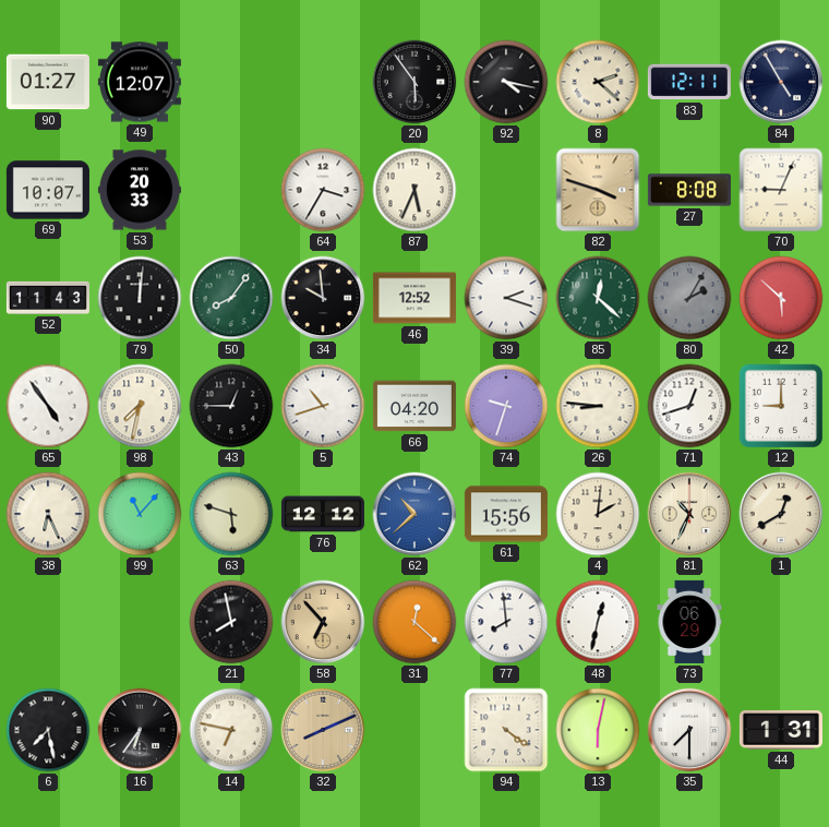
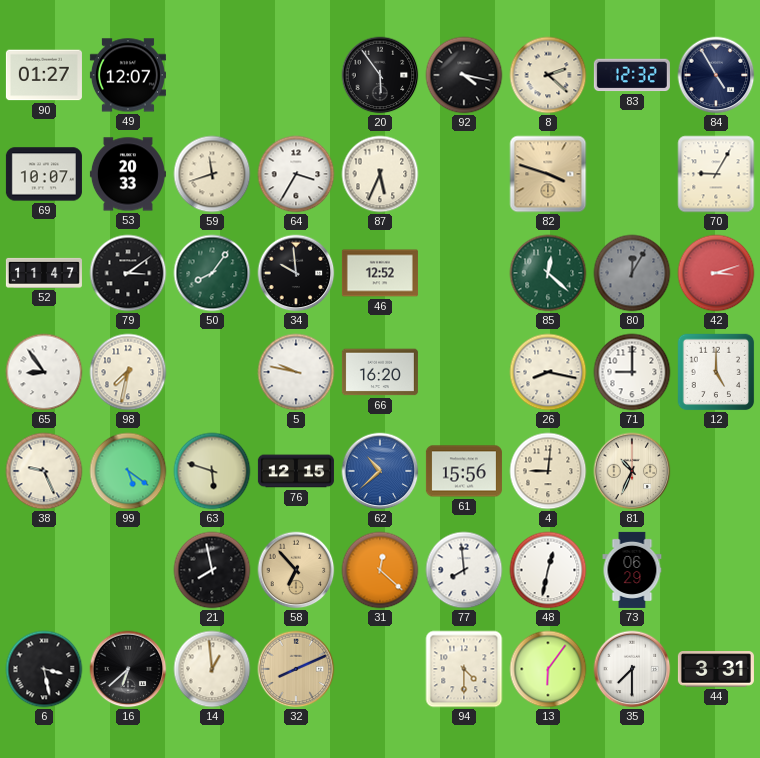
83: 12:11 -> 12:32
59: none -> 11:42
27: 8:08 -> none
70: 9:04 -> 9:05
52: 11:43 -> 11:47
79: 12:01 -> 3:09
39: 2:18 -> none
80: 2:05 -> 12:05
42: 5:52 -> 3:12
65: 4:54 -> 8:54
43: 12:45 -> none
5: 10:42 -> 9:47
66: 04:20 -> 16:20
74: 9:33 -> none
26: 8:46 -> 8:17
71: 12:42 -> 9:00
12: 9:00 -> 5:00
38: 6:26 -> 9:26
99: 11:07 -> 5:21
76: 12:12 -> 12:15
4: 2:01 -> 9:01
1: 12:40 -> none
6: 7:28 -> 3:28
16: 6:36 -> 6:38
14: 6:47 -> 12:59
94: 4:21 -> 4:30
13: 6:02 -> 6:06
44: 1:31 -> 3:31
